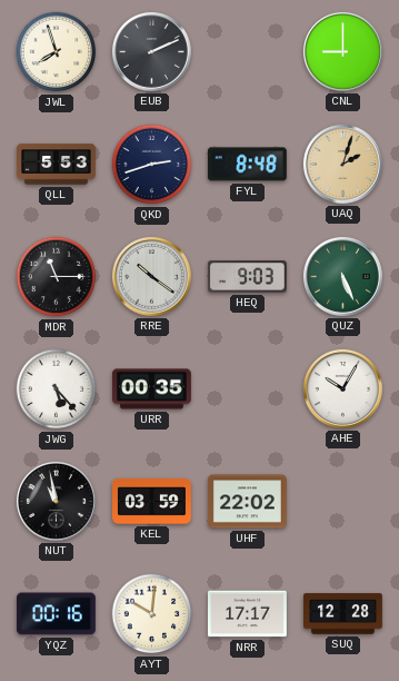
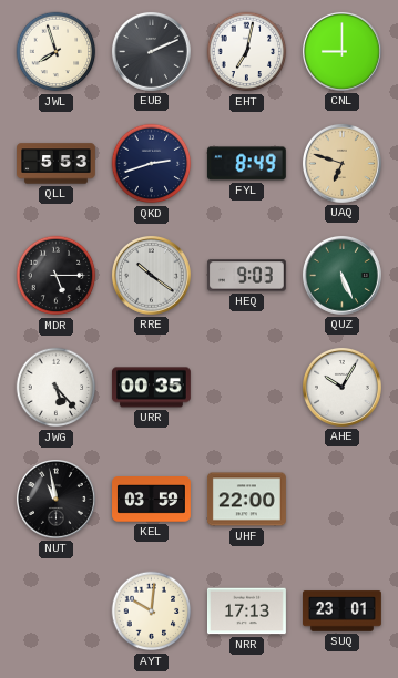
EHT: none -> 7:02
FYL: 8:48 -> 8:49
UAQ: 2:03 -> 6:48
MDR: 11:15 -> 5:15
UHF: 22:02 -> 22:00
YQZ: 00:16 -> none
NRR: 17:17 -> 17:13
SUQ: 12:28 -> 23:01
